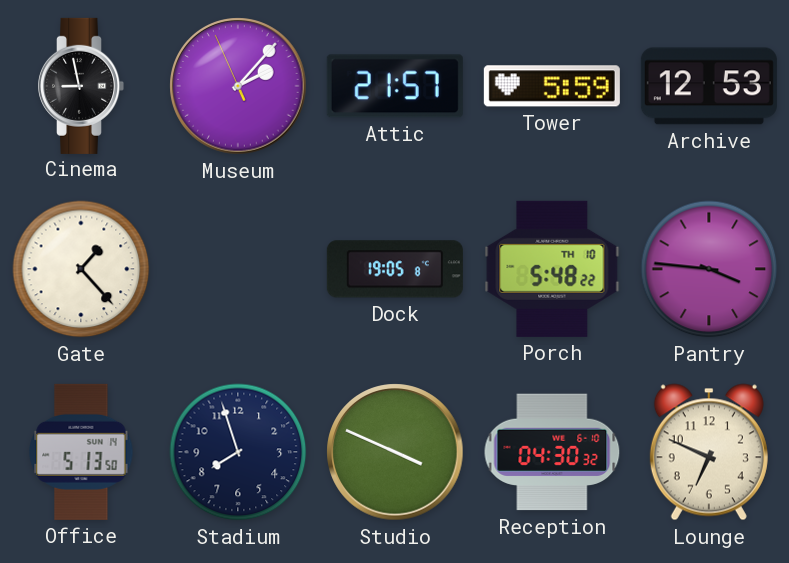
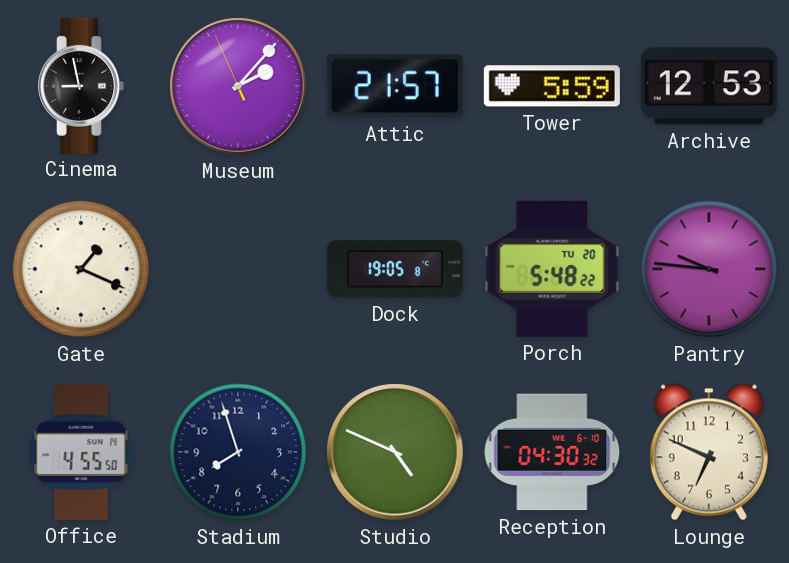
Gate: 1:23 -> 1:19
Porch date: TH 10 -> TU 20
Pantry: 3:46 -> 9:46
Office: 5:13 -> 4:55
Studio: 3:49 -> 4:49
